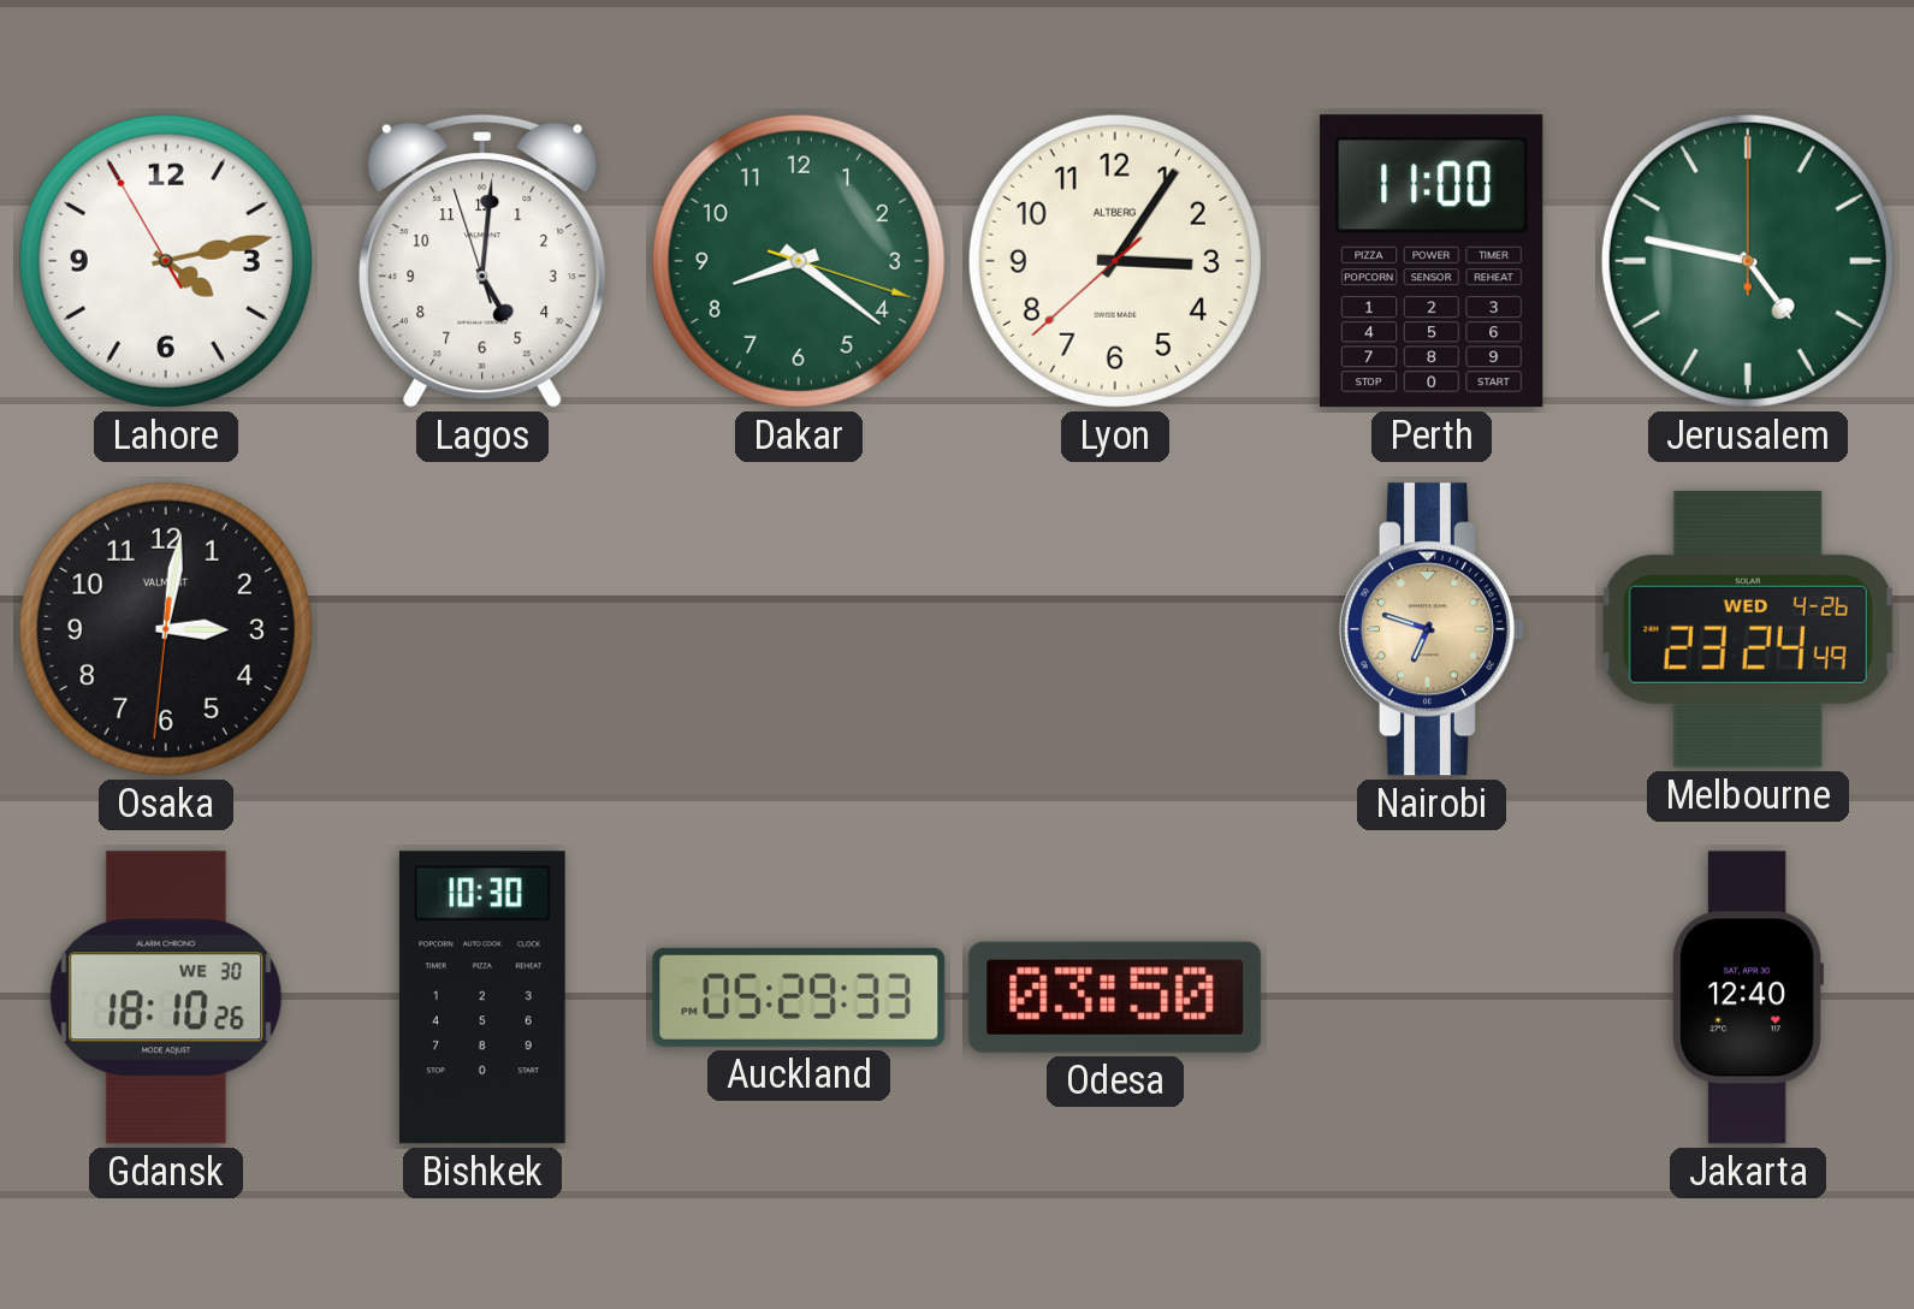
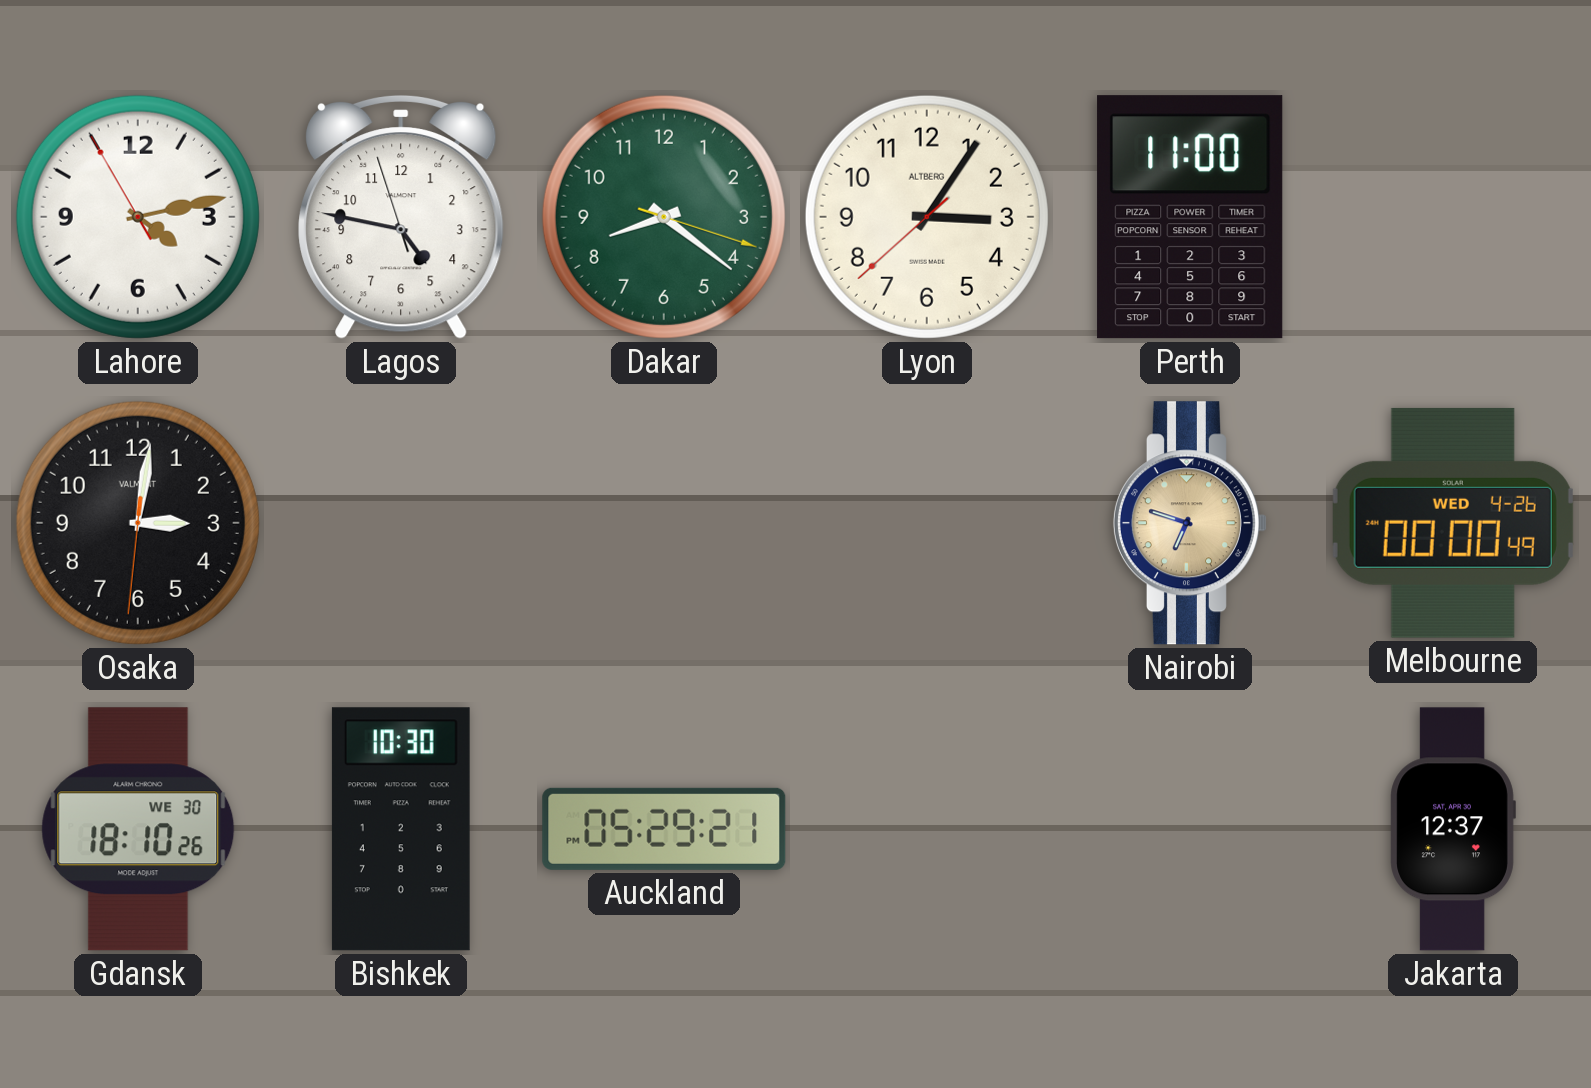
Lagos: 5:00 -> 4:46
Jerusalem: 4:47 -> none
Melbourne: 23:24 -> 00:00
Auckland: 05:29:33 PM -> 05:29:21 PM
Odesa: 03:50 -> none
Jakarta: 12:40 -> 12:37
